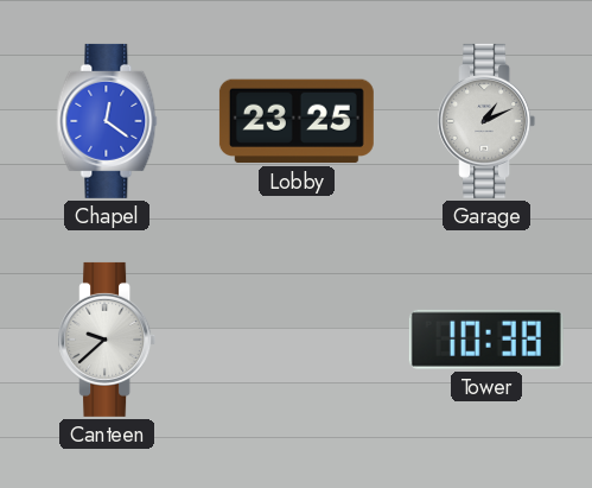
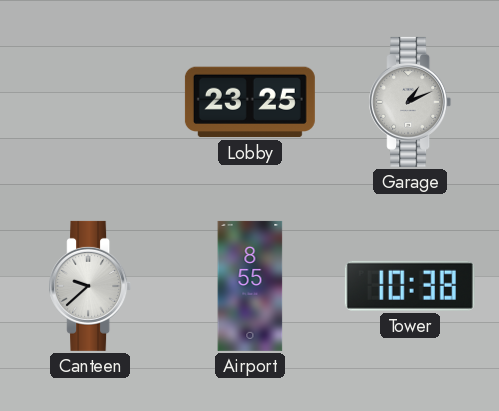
Chapel: 12:21 -> none
Airport: none -> 8:55
